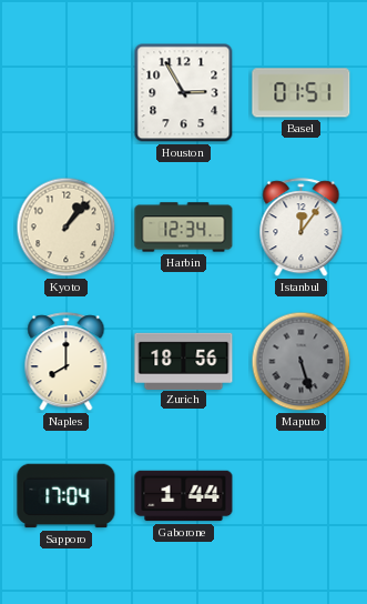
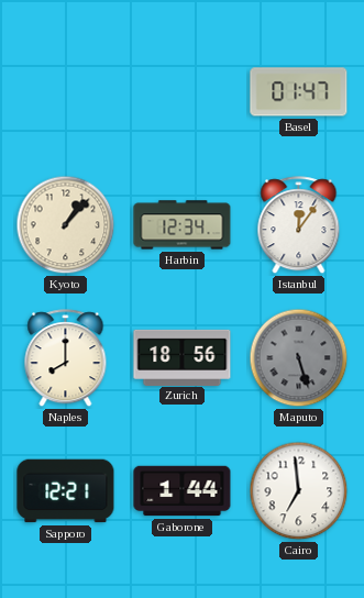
Houston: 2:55 -> none
Basel: 01:51 -> 01:47
Sapporo: 17:04 -> 12:21
Cairo: none -> 6:59
